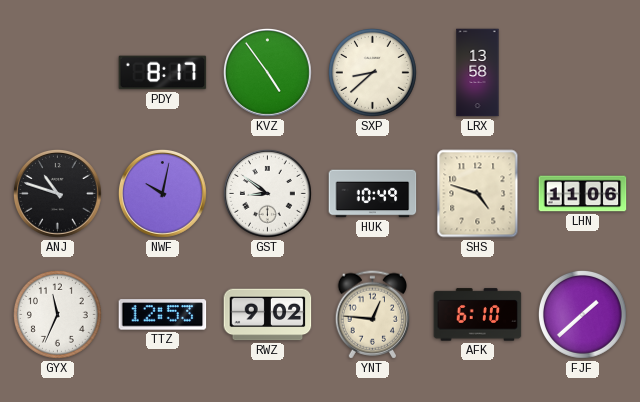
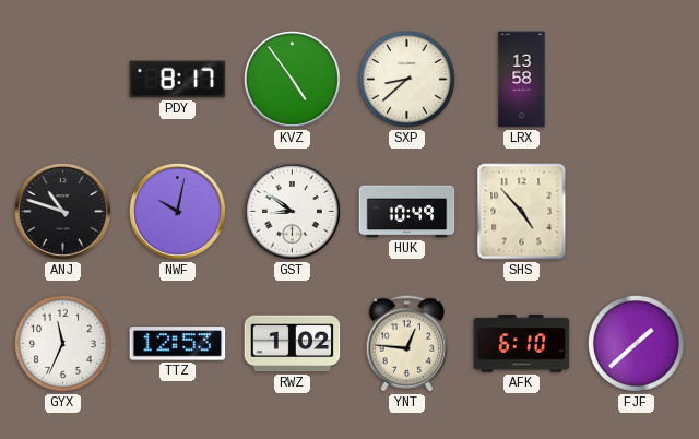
SHS: 4:48 -> 4:53
LHN: 11:06 -> none
RWZ: 9:02 -> 1:02
